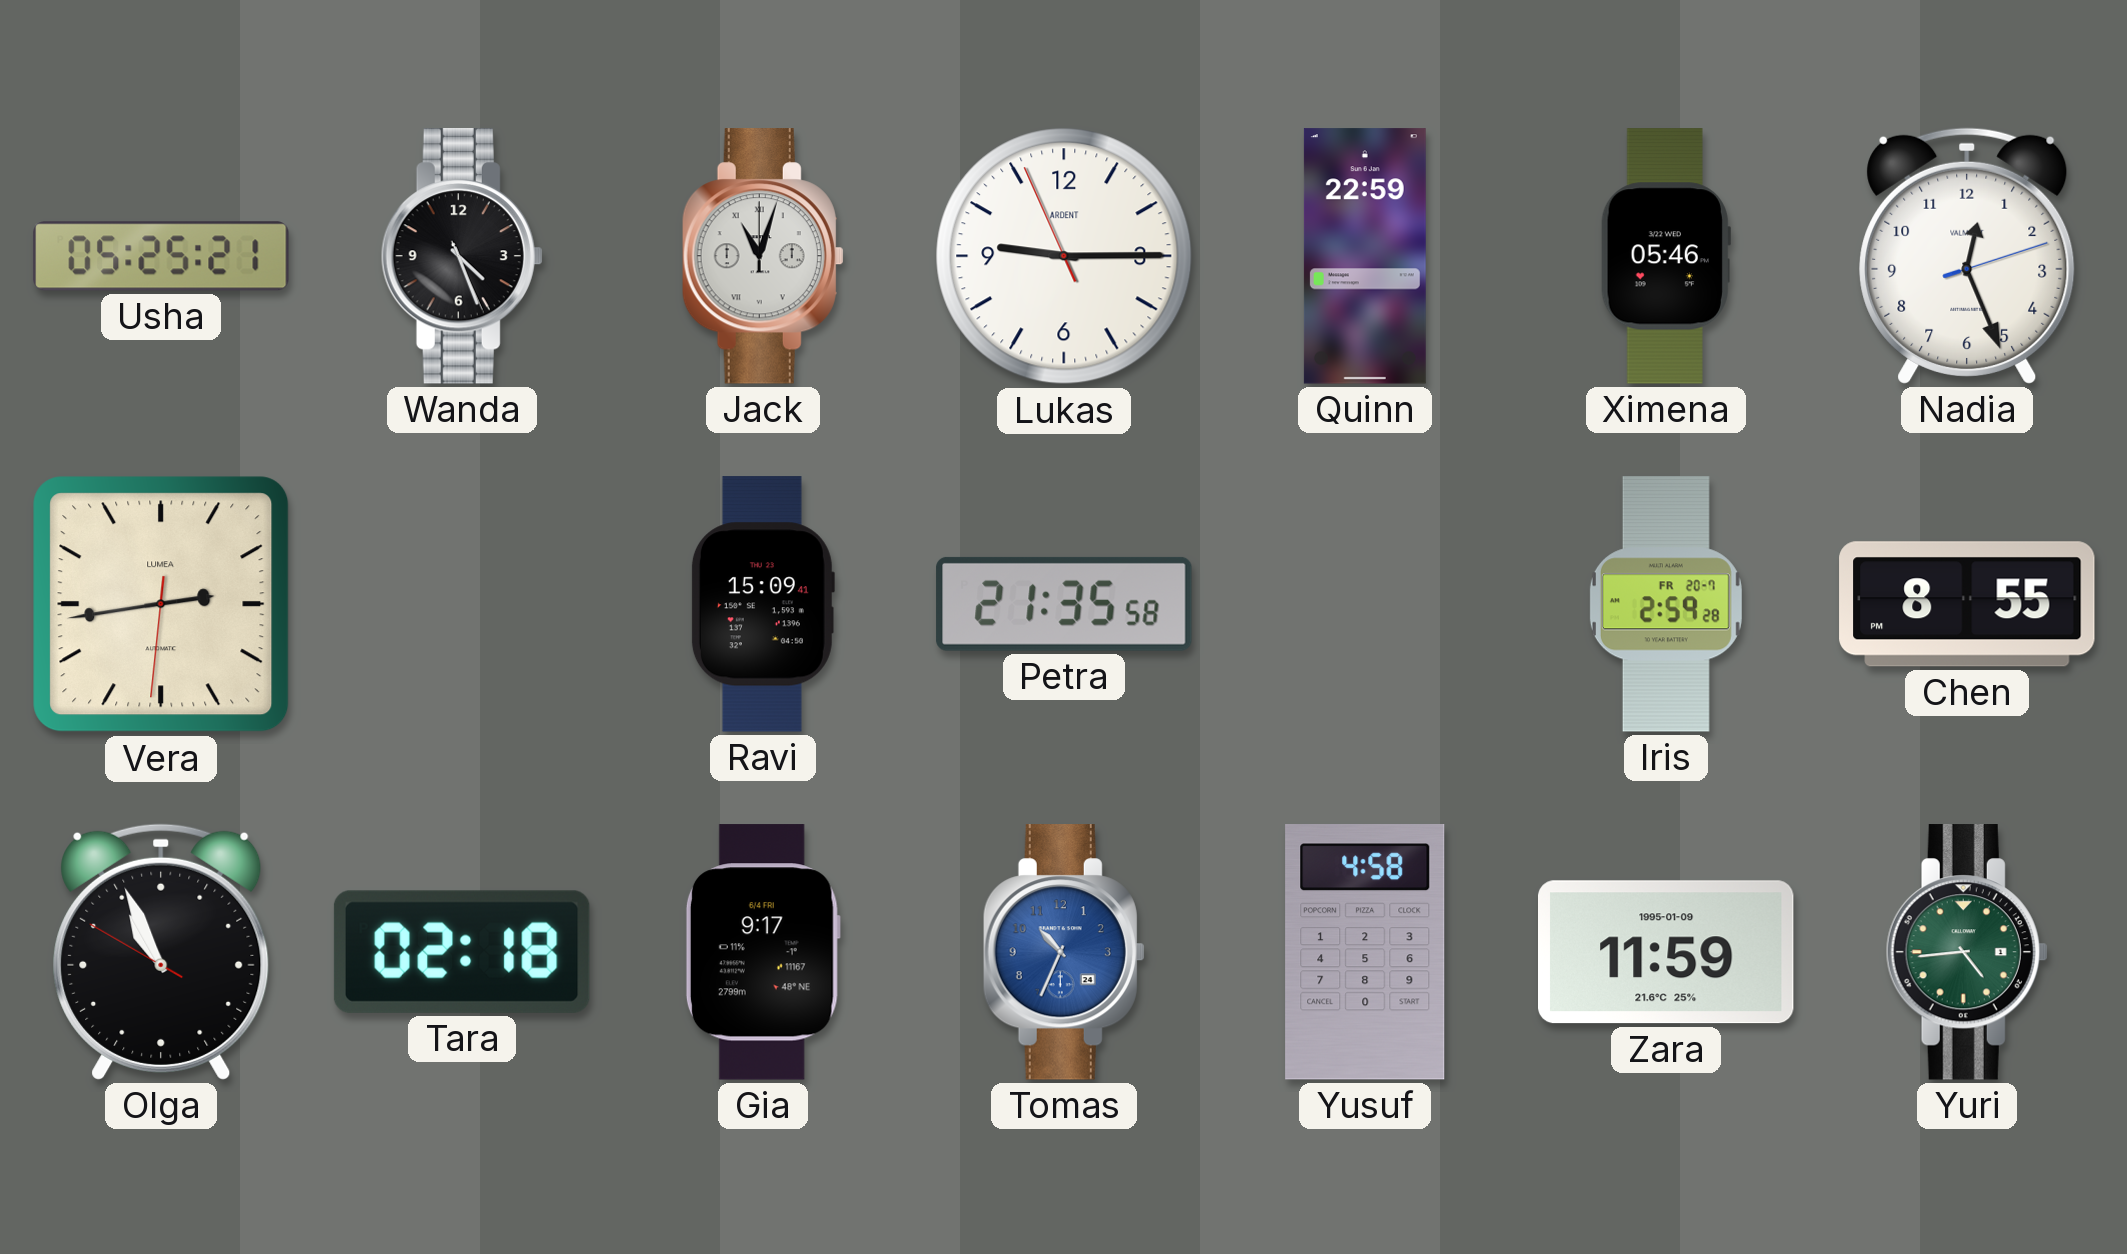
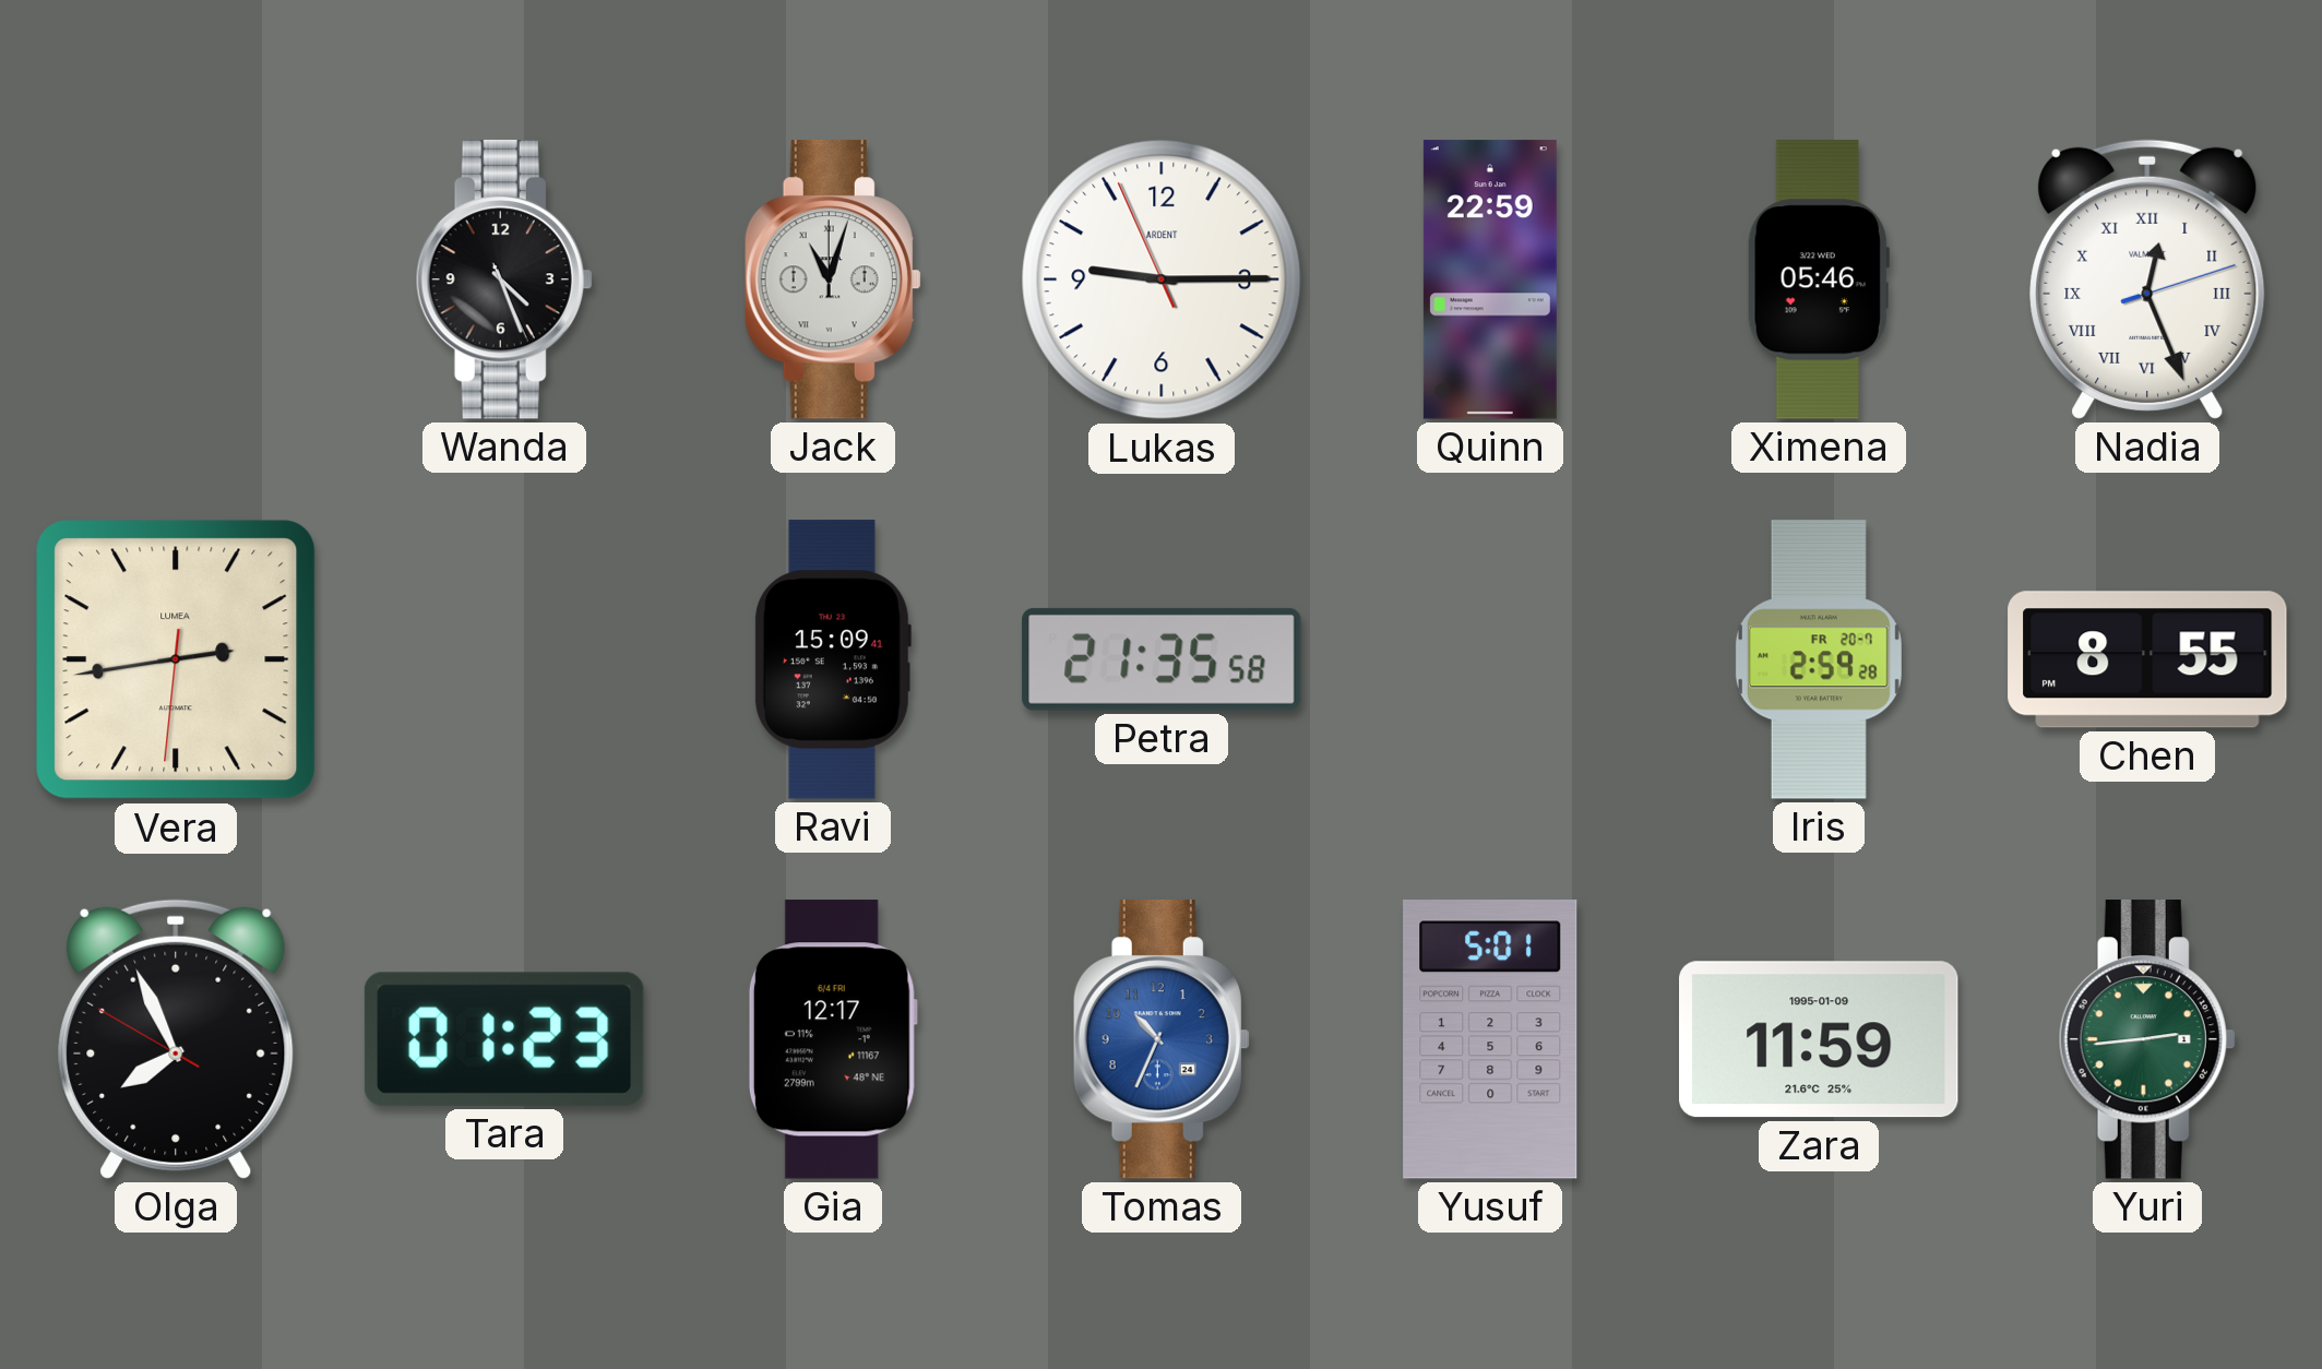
Usha: 05:25 -> none
Nadia numerals: Arabic -> Roman
Olga: 10:55 -> 7:55
Tara: 02:18 -> 01:23
Gia: 9:17 -> 12:17
Yusuf: 4:58 -> 5:01
Yuri: 4:44 -> 2:44
